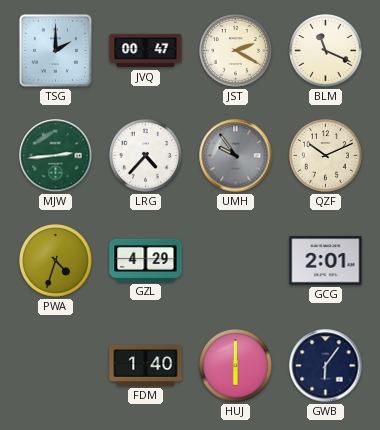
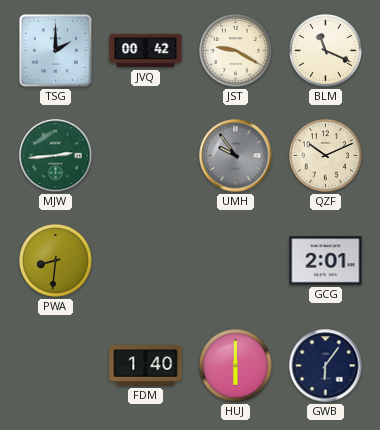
JVQ: 00:47 -> 00:42
JST: 2:20 -> 9:20
LRG: 4:37 -> none
PWA: 4:33 -> 8:31
GZL: 4:29 -> none
